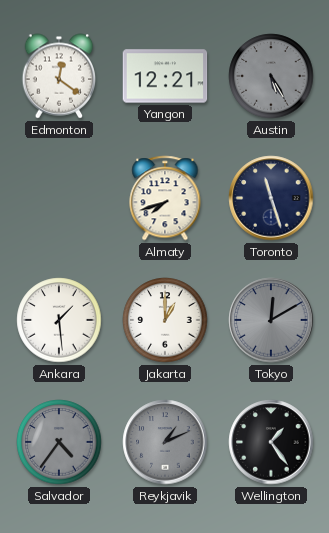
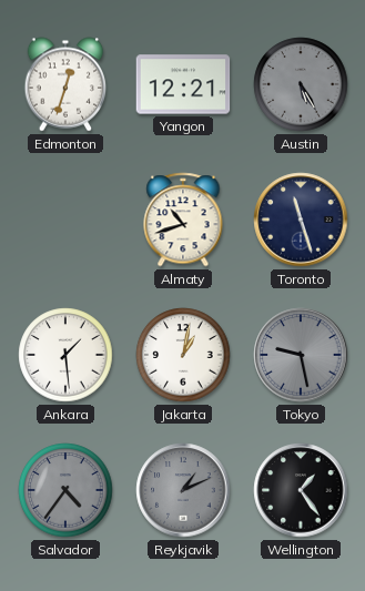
Edmonton: 12:21 -> 12:33
Almaty: 7:42 -> 10:42
Jakarta: 1:00 -> 1:02
Tokyo: 12:10 -> 9:28
